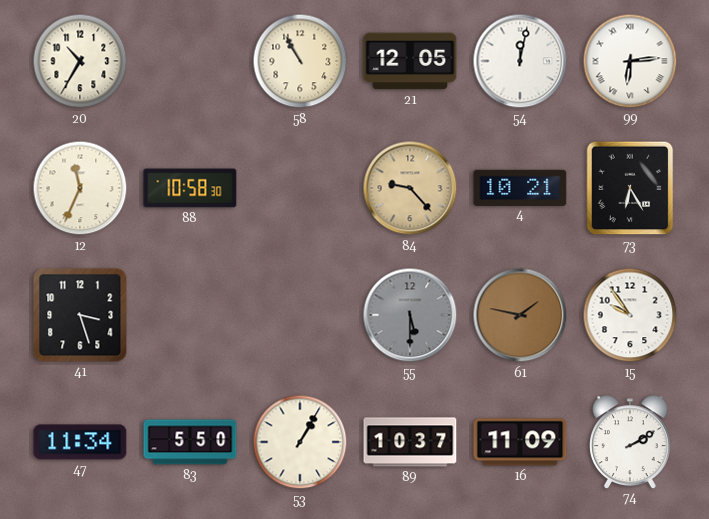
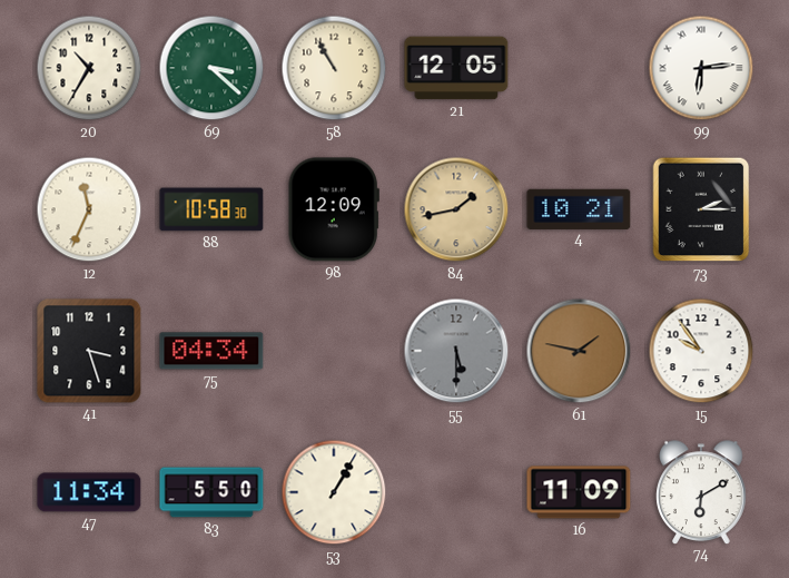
69: none -> 3:22
54: 12:02 -> none
98: none -> 12:09
84: 9:23 -> 1:43
73: 6:25 -> 2:15
75: none -> 04:34
89: 10:37 -> none
74: 2:10 -> 6:10
